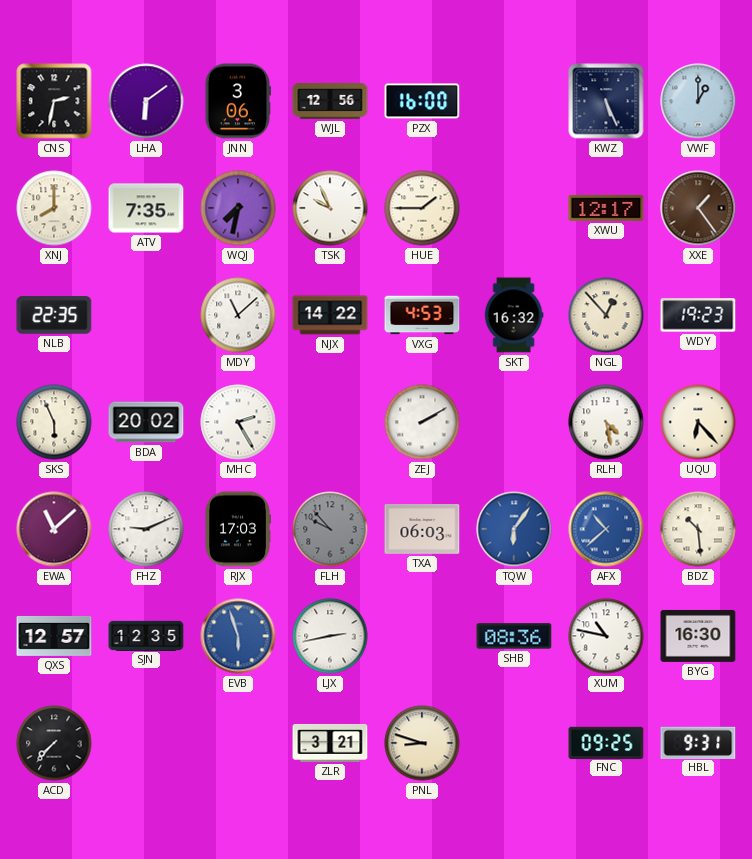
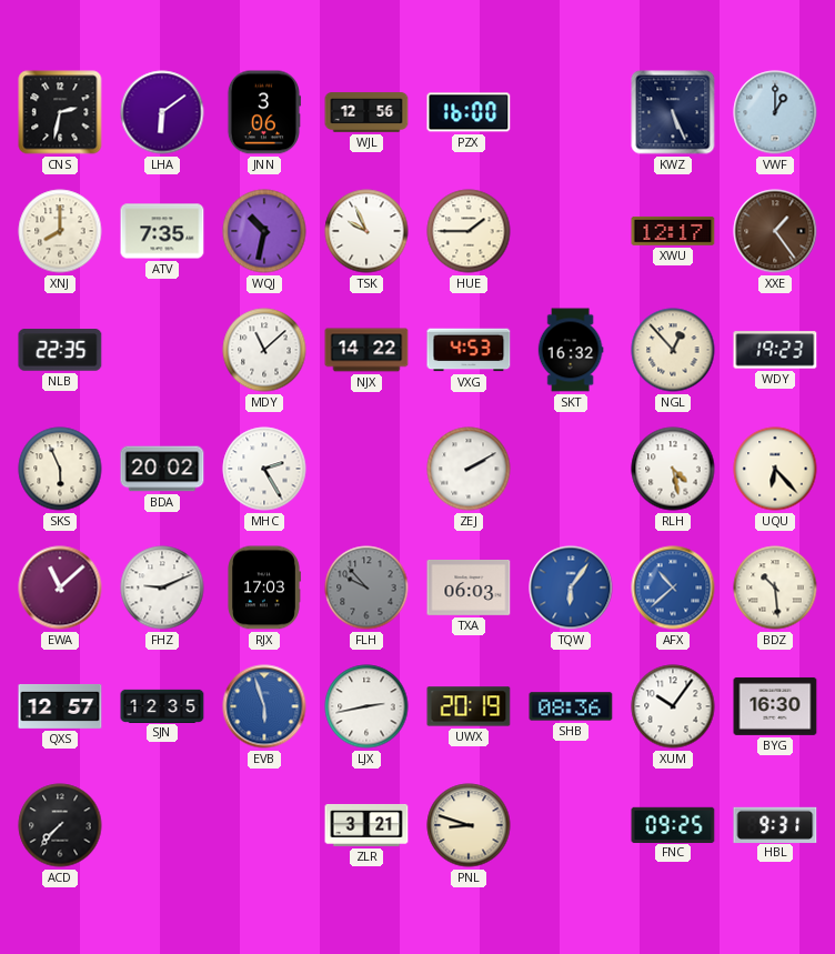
WQJ: 7:32 -> 10:32
UWX: none -> 20:19
XUM: 10:47 -> 10:06
